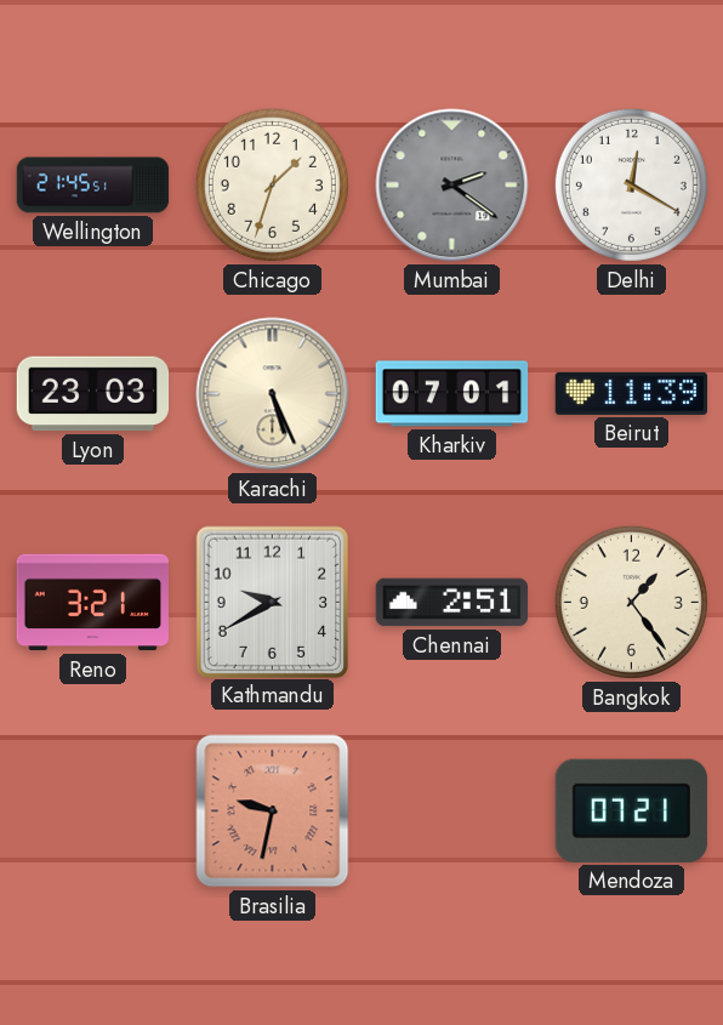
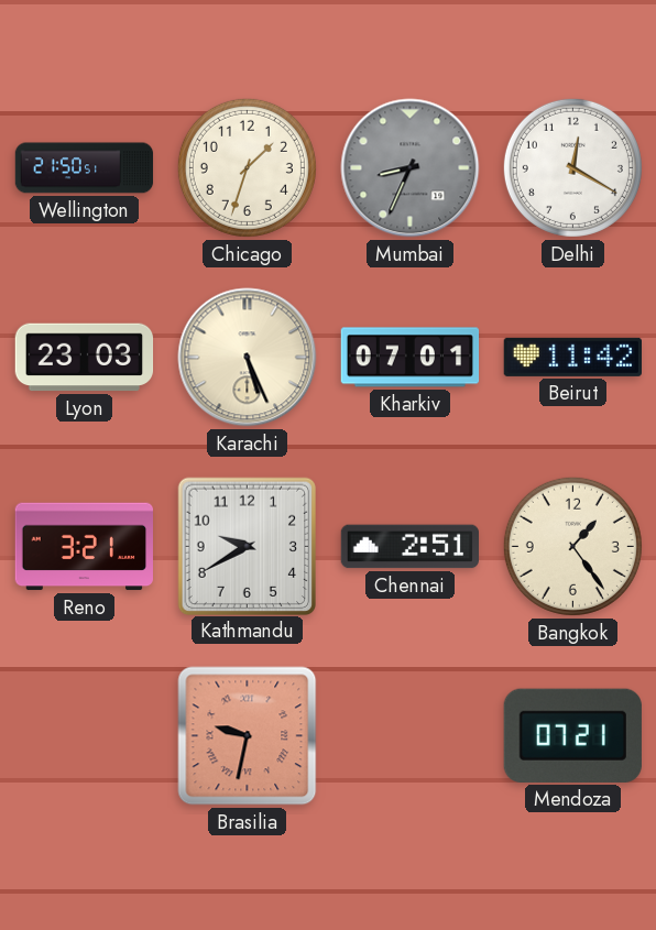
Wellington: 21:45 -> 21:50
Mumbai: 2:21 -> 8:34
Beirut: 11:39 -> 11:42
